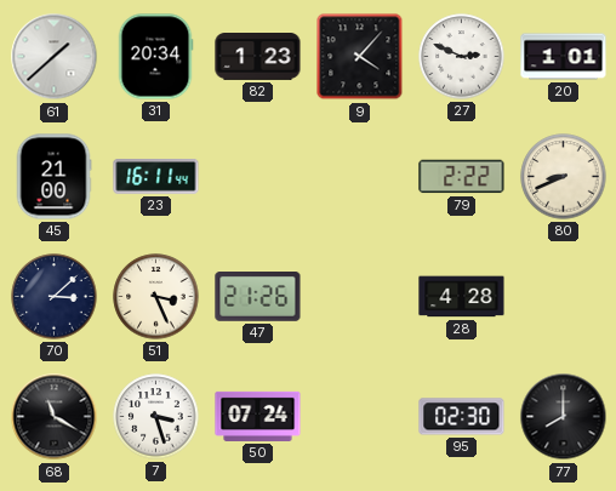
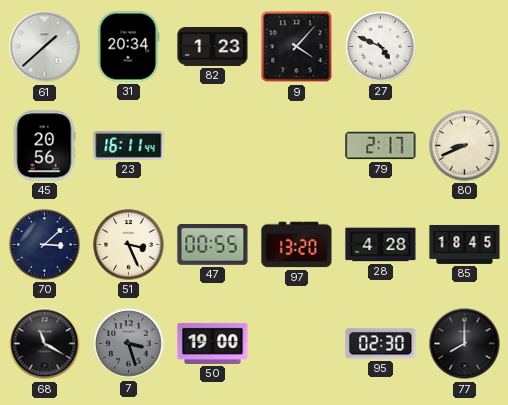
27: 2:49 -> 4:49
20: 1:01 -> none
45: 21:00 -> 20:56
79: 2:22 -> 2:17
47: 21:26 -> 00:55
97: none -> 13:20
85: none -> 18:45
7 dial: white -> grey
50: 07:24 -> 19:00
